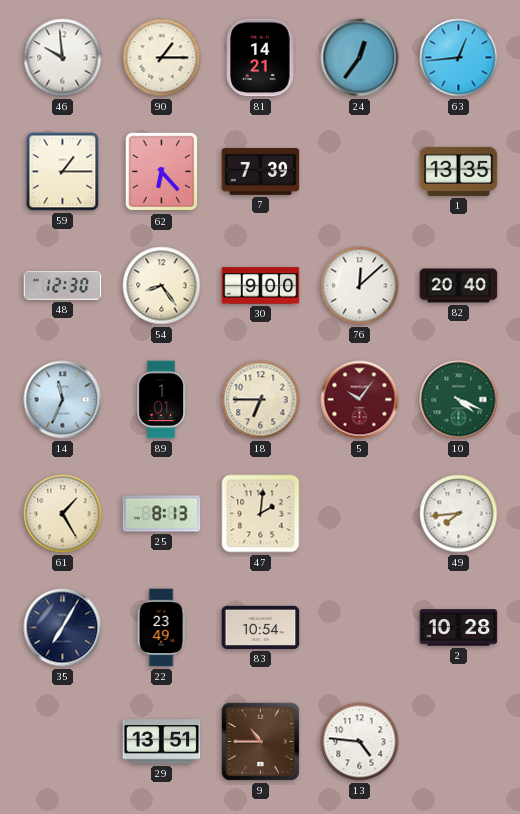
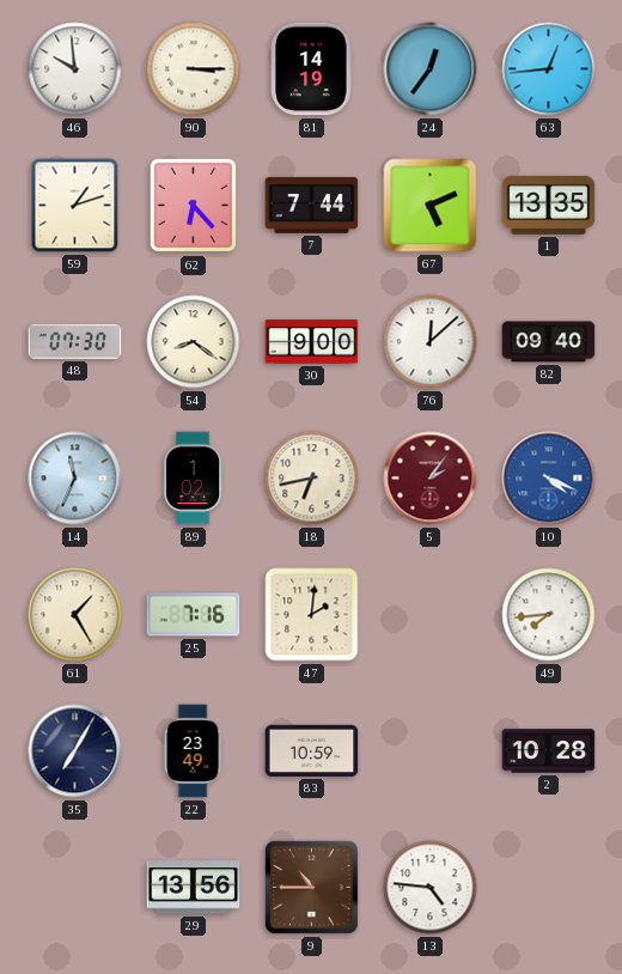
90: 1:15 -> 3:15
81: 14:21 -> 14:19
59: 1:15 -> 1:12
7: 7:39 -> 7:44
67: none -> 5:11
48: 12:30 -> 07:30
54: 8:24 -> 8:21
82: 20:40 -> 09:40
89: 1:01 -> 1:02
18: 6:45 -> 6:43
5: 10:06 -> 2:06
10 dial: green -> blue
25: 8:13 -> 7:16
83: 10:54 -> 10:59
29: 13:51 -> 13:56
